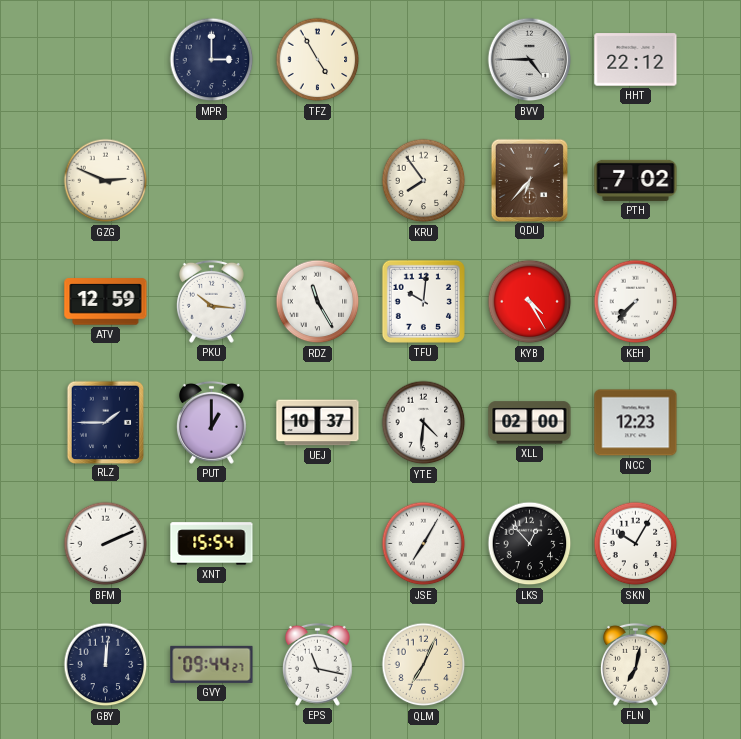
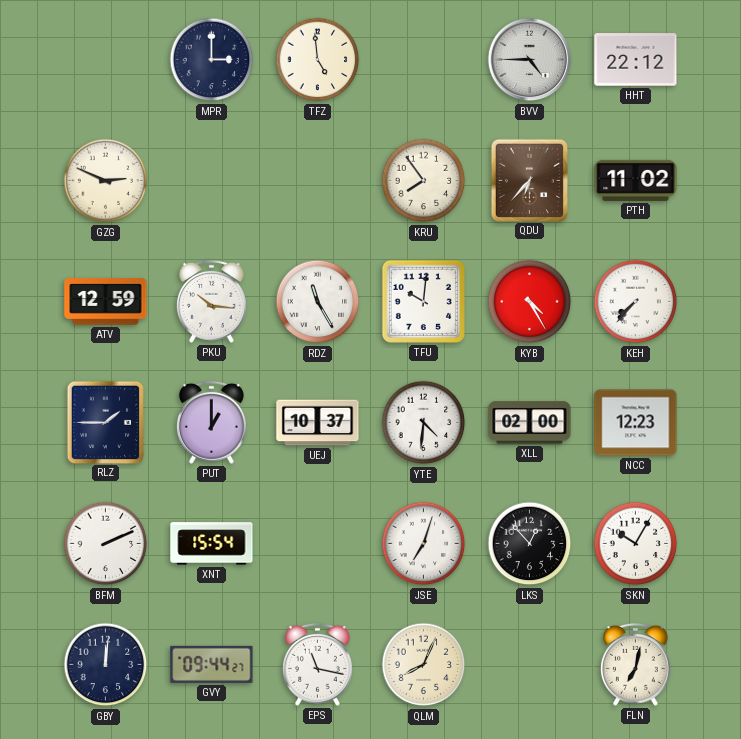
TFZ: 4:55 -> 4:59
PTH: 7:02 -> 11:02
JSE: 7:05 -> 7:03
QLM: 7:04 -> 8:04
